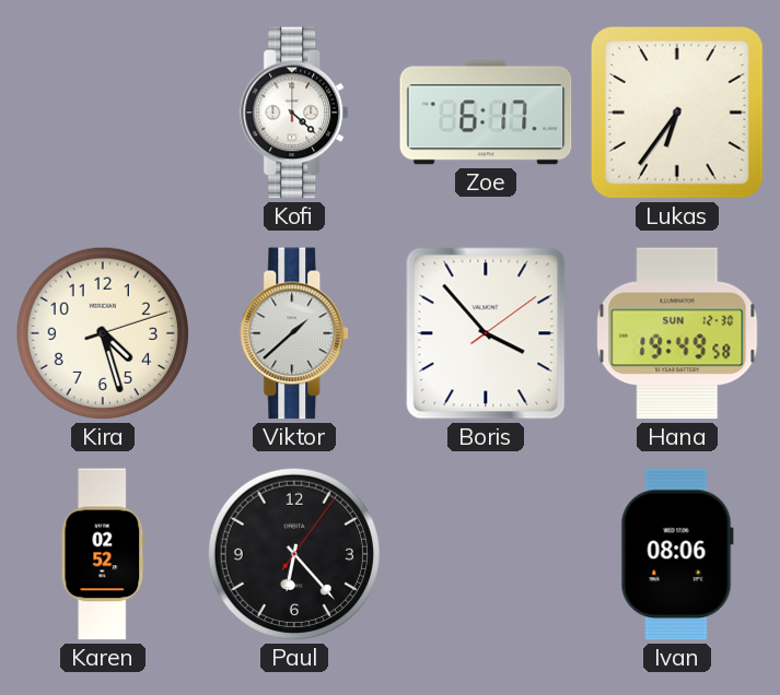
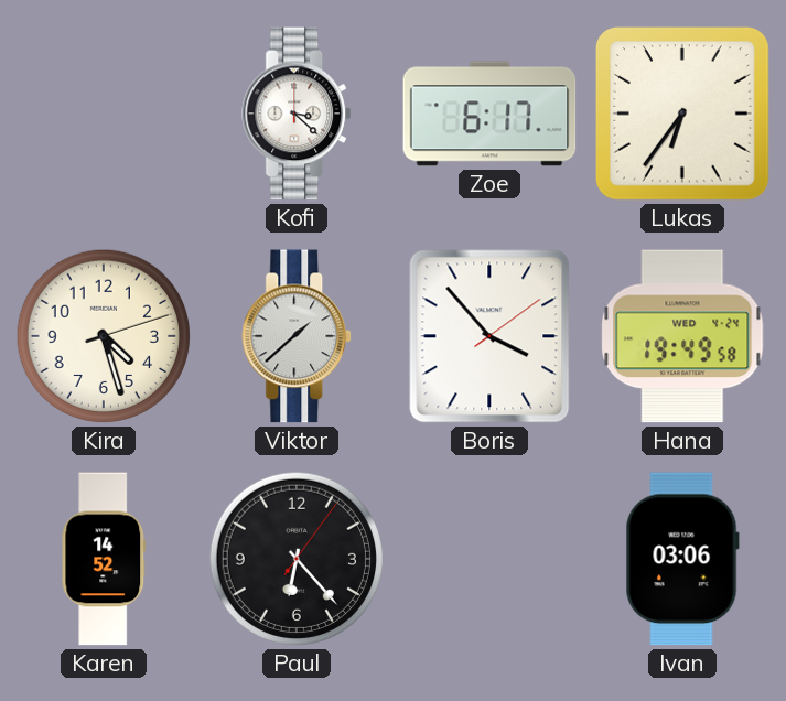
Kofi: 4:22 -> 3:22
Hana date: SUN 12-30 -> WED 4-24
Karen: 02:52 -> 14:52
Ivan: 08:06 -> 03:06
